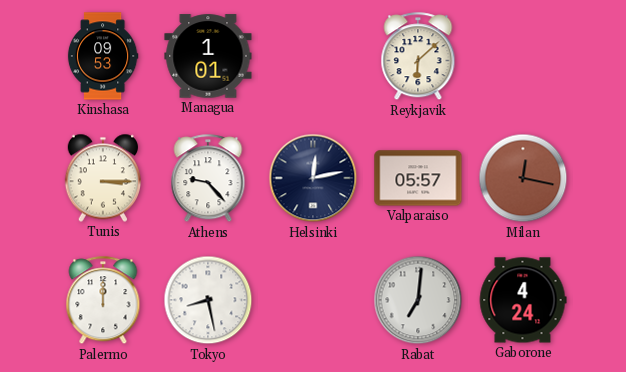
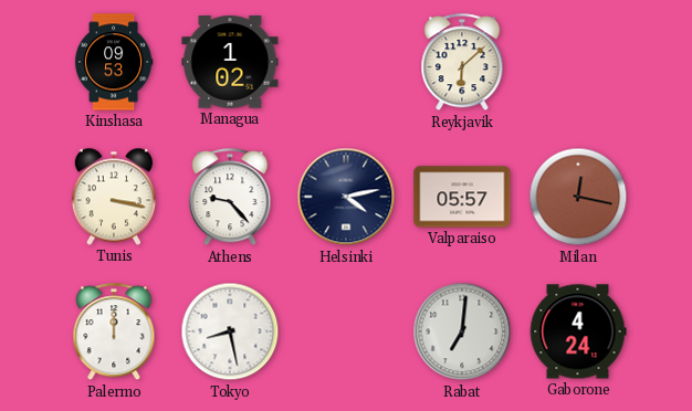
Managua: 1:01 -> 1:02
Tunis: 3:15 -> 3:17
Helsinki: 12:13 -> 4:13
